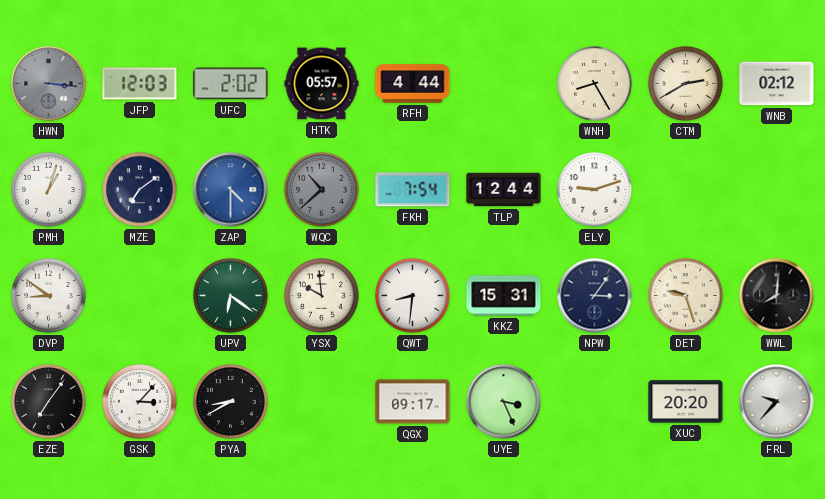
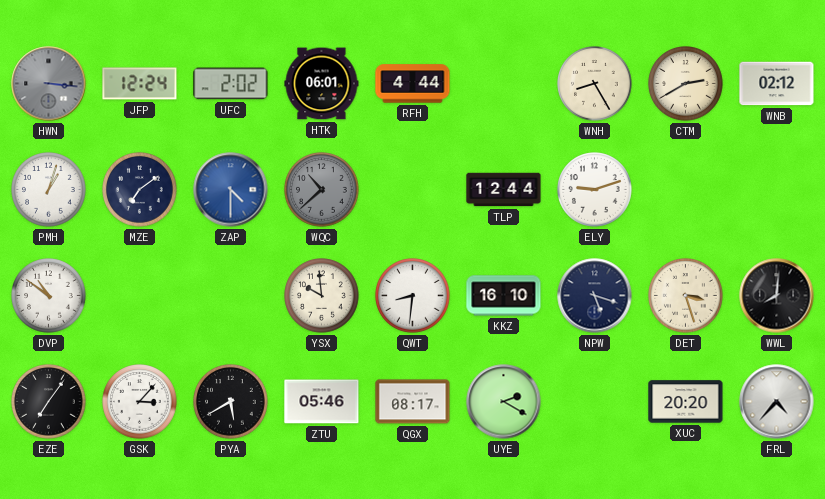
JFP: 12:03 -> 12:24
HTK: 05:57 -> 06:01
FKH: 7:54 -> none
DVP: 8:51 -> 10:51
UPV: 6:21 -> none
KKZ: 15:31 -> 16:10
NPW: 3:06 -> 5:18
DET: 9:27 -> 3:27
PYA: 8:40 -> 5:40
ZTU: none -> 05:46
QGX: 09:17 -> 08:17
UYE: 3:26 -> 2:20
FRL: 9:37 -> 4:37
